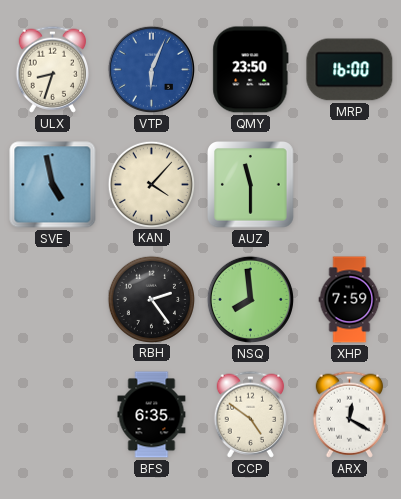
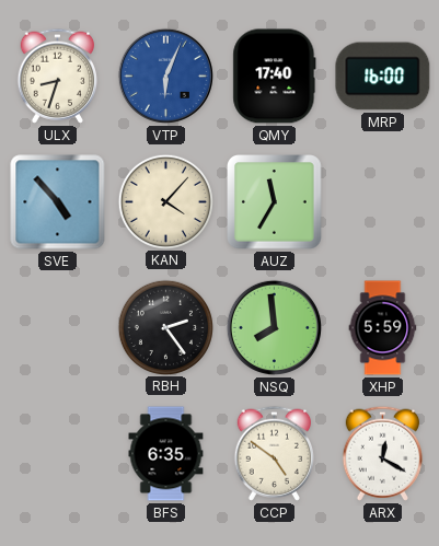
QMY: 23:50 -> 17:40
SVE: 4:58 -> 4:53
AUZ: 11:30 -> 11:35
XHP: 7:59 -> 5:59
